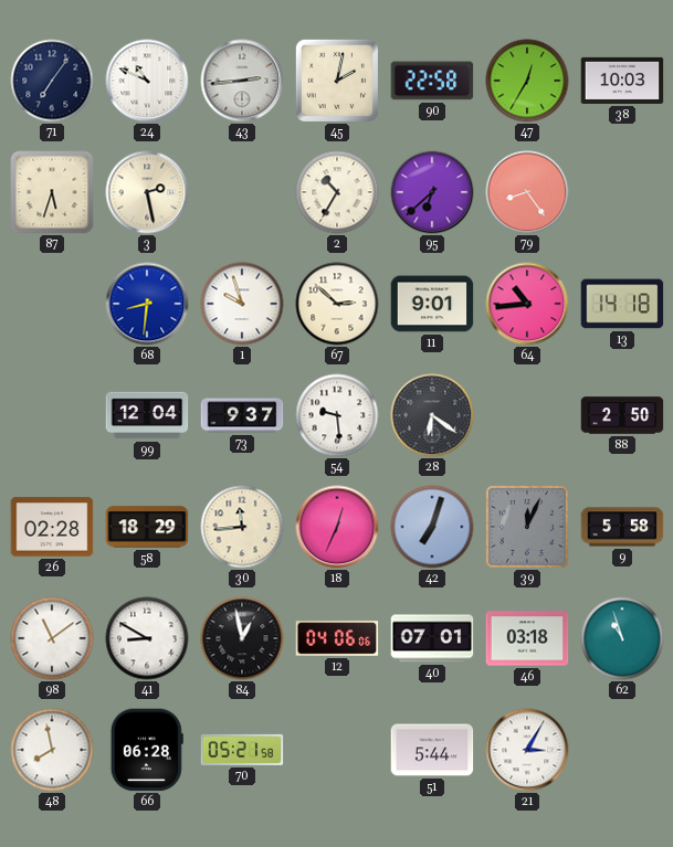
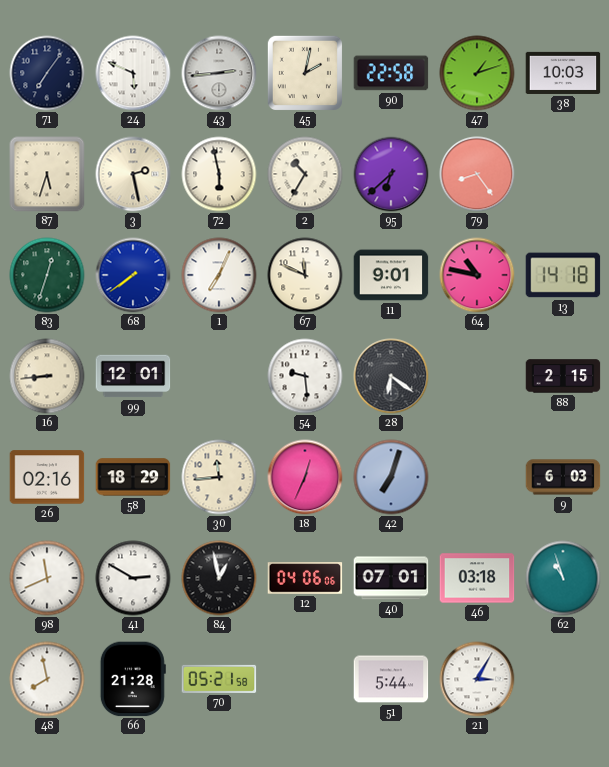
24: 10:49 -> 5:49
47: 12:35 -> 1:12
72: none -> 5:58
83: none -> 12:33
68: 8:31 -> 7:39
1: 9:57 -> 7:04
67: 2:52 -> 11:49
64: 10:44 -> 10:47
16: none -> 8:44
99: 12:04 -> 12:01
73: 9:37 -> none
88: 2:50 -> 2:15
26: 02:28 -> 02:16
39: 12:04 -> none
9: 5:58 -> 6:03
98: 11:09 -> 11:41
41: 8:50 -> 2:50
66: 06:28 -> 21:28
